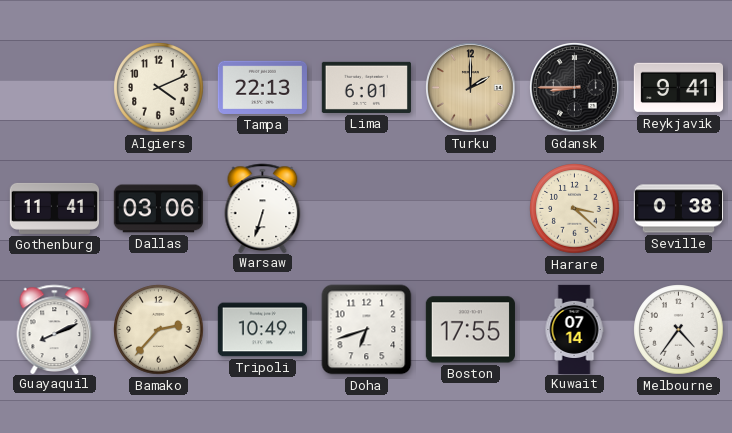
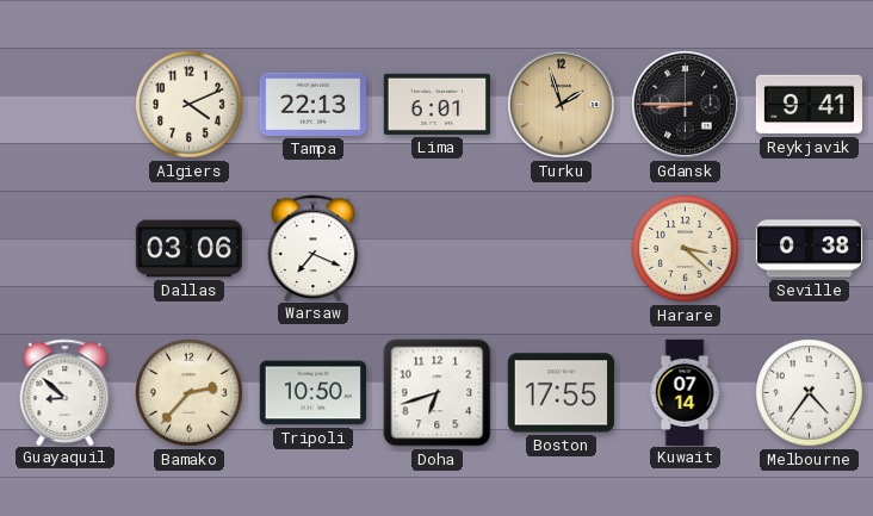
Turku: 2:00 -> 1:57
Gothenburg: 11:41 -> none
Warsaw: 6:33 -> 7:19
Guayaquil: 8:11 -> 8:52
Tripoli: 10:49 -> 10:50
